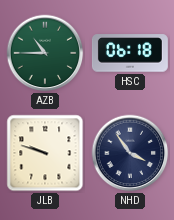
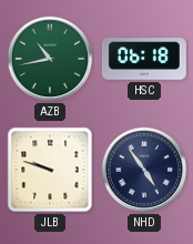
AZB: 10:45 -> 10:43
NHD: 3:54 -> 4:54
